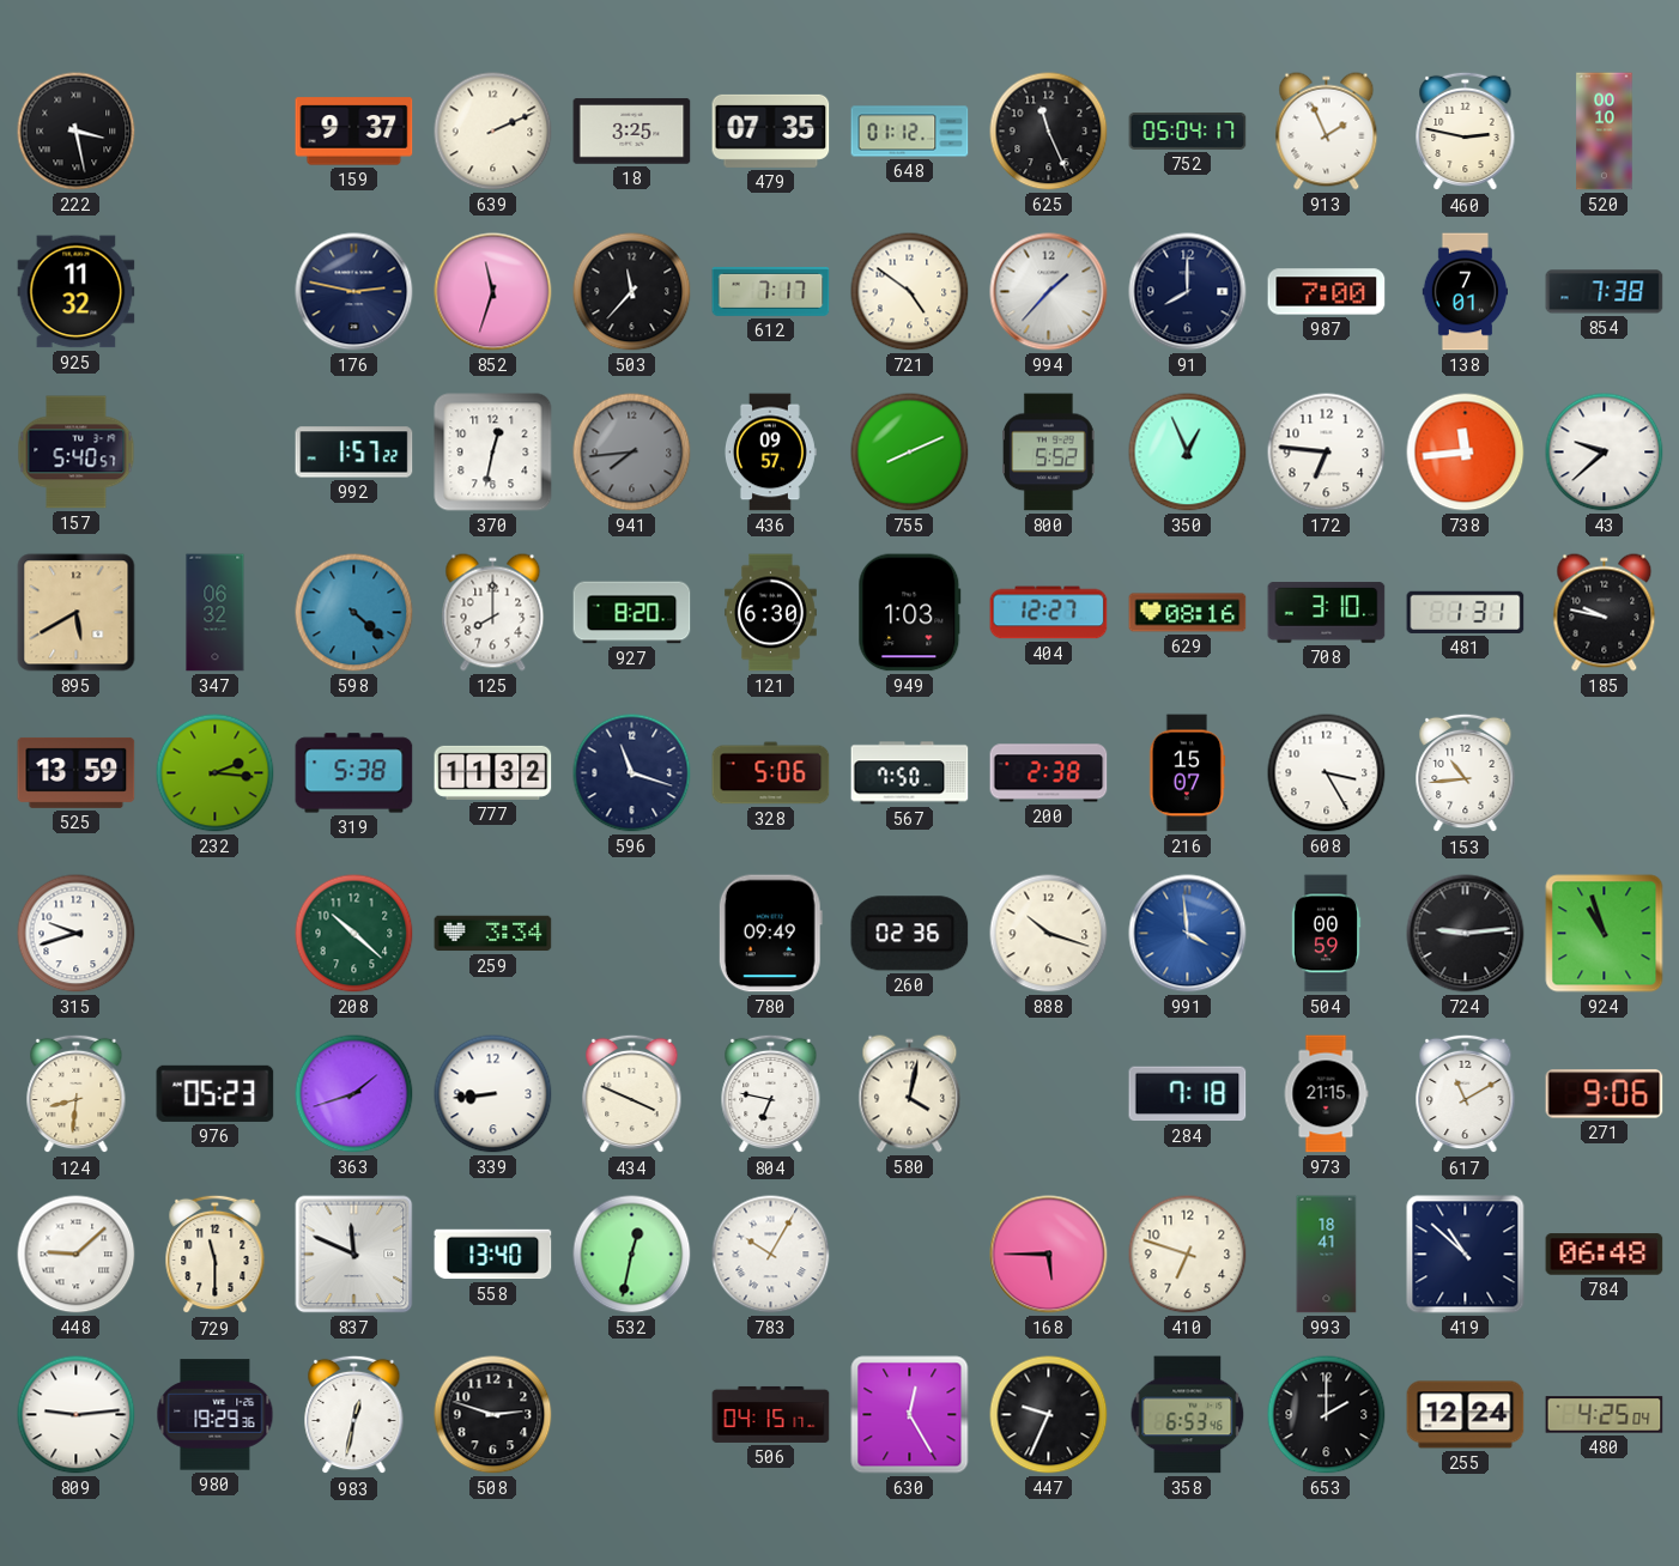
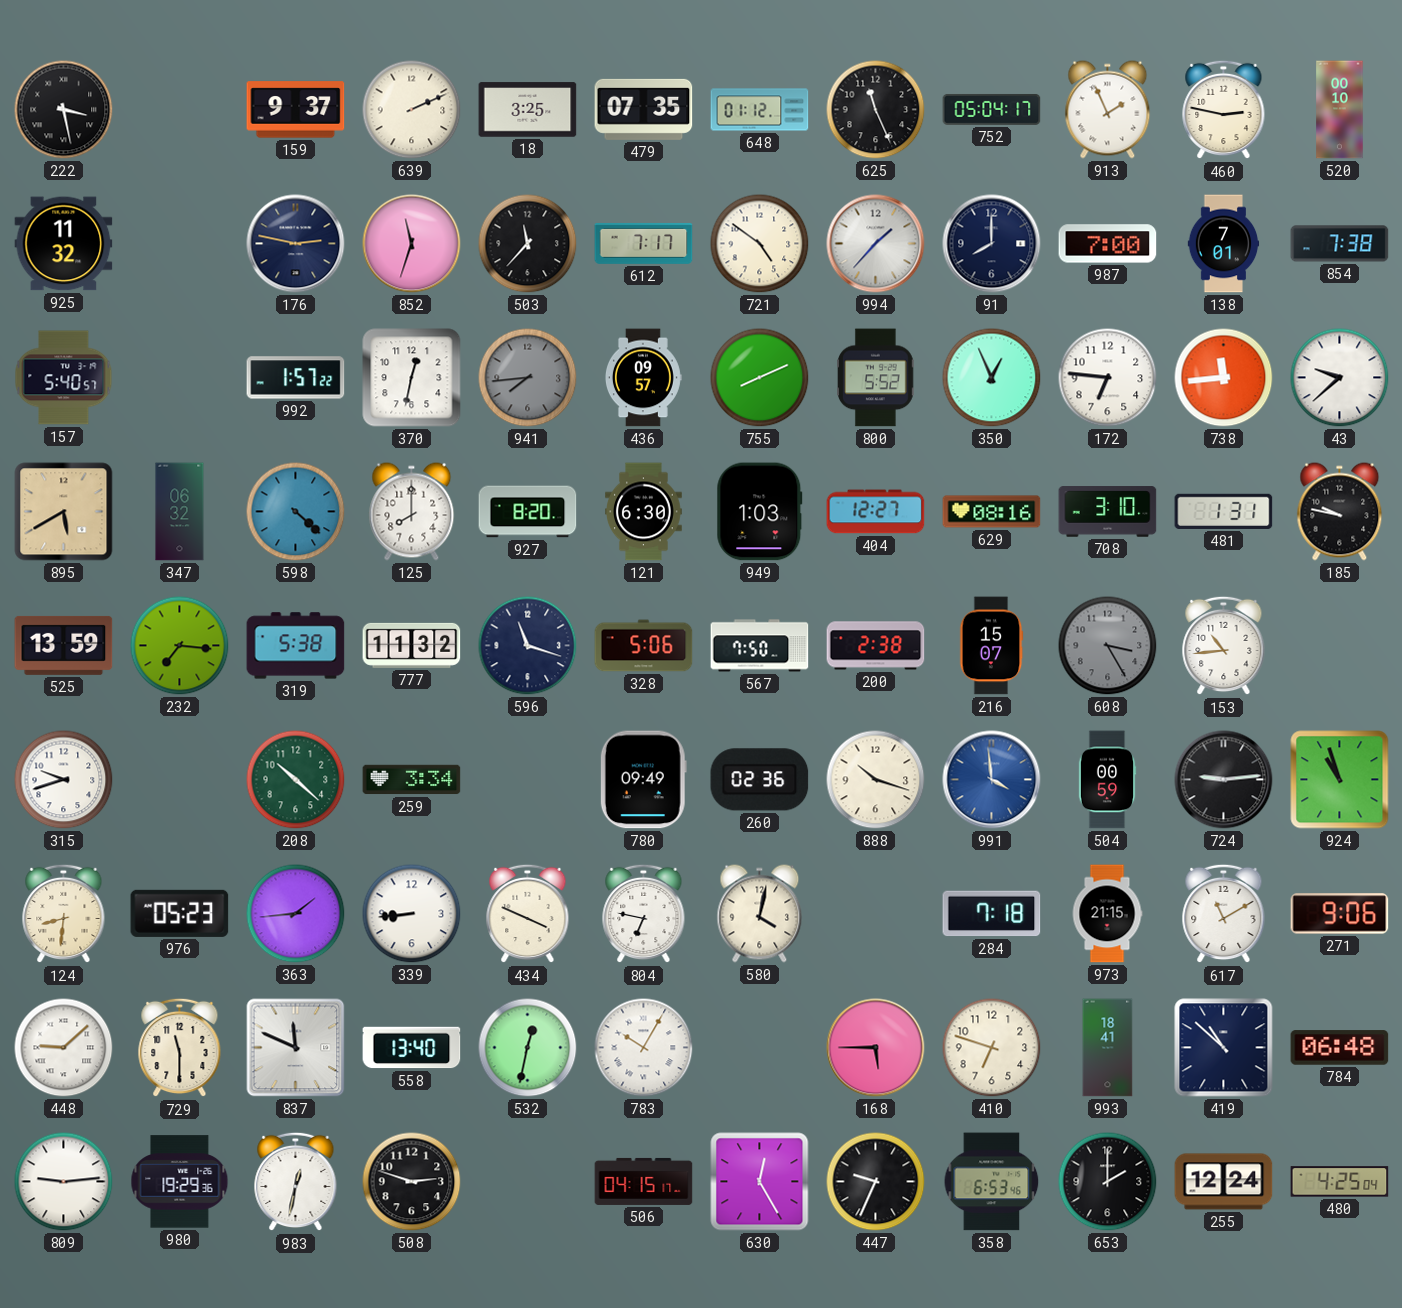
232: 2:16 -> 7:16
608 dial: white -> grey
363: 1:42 -> 1:44
